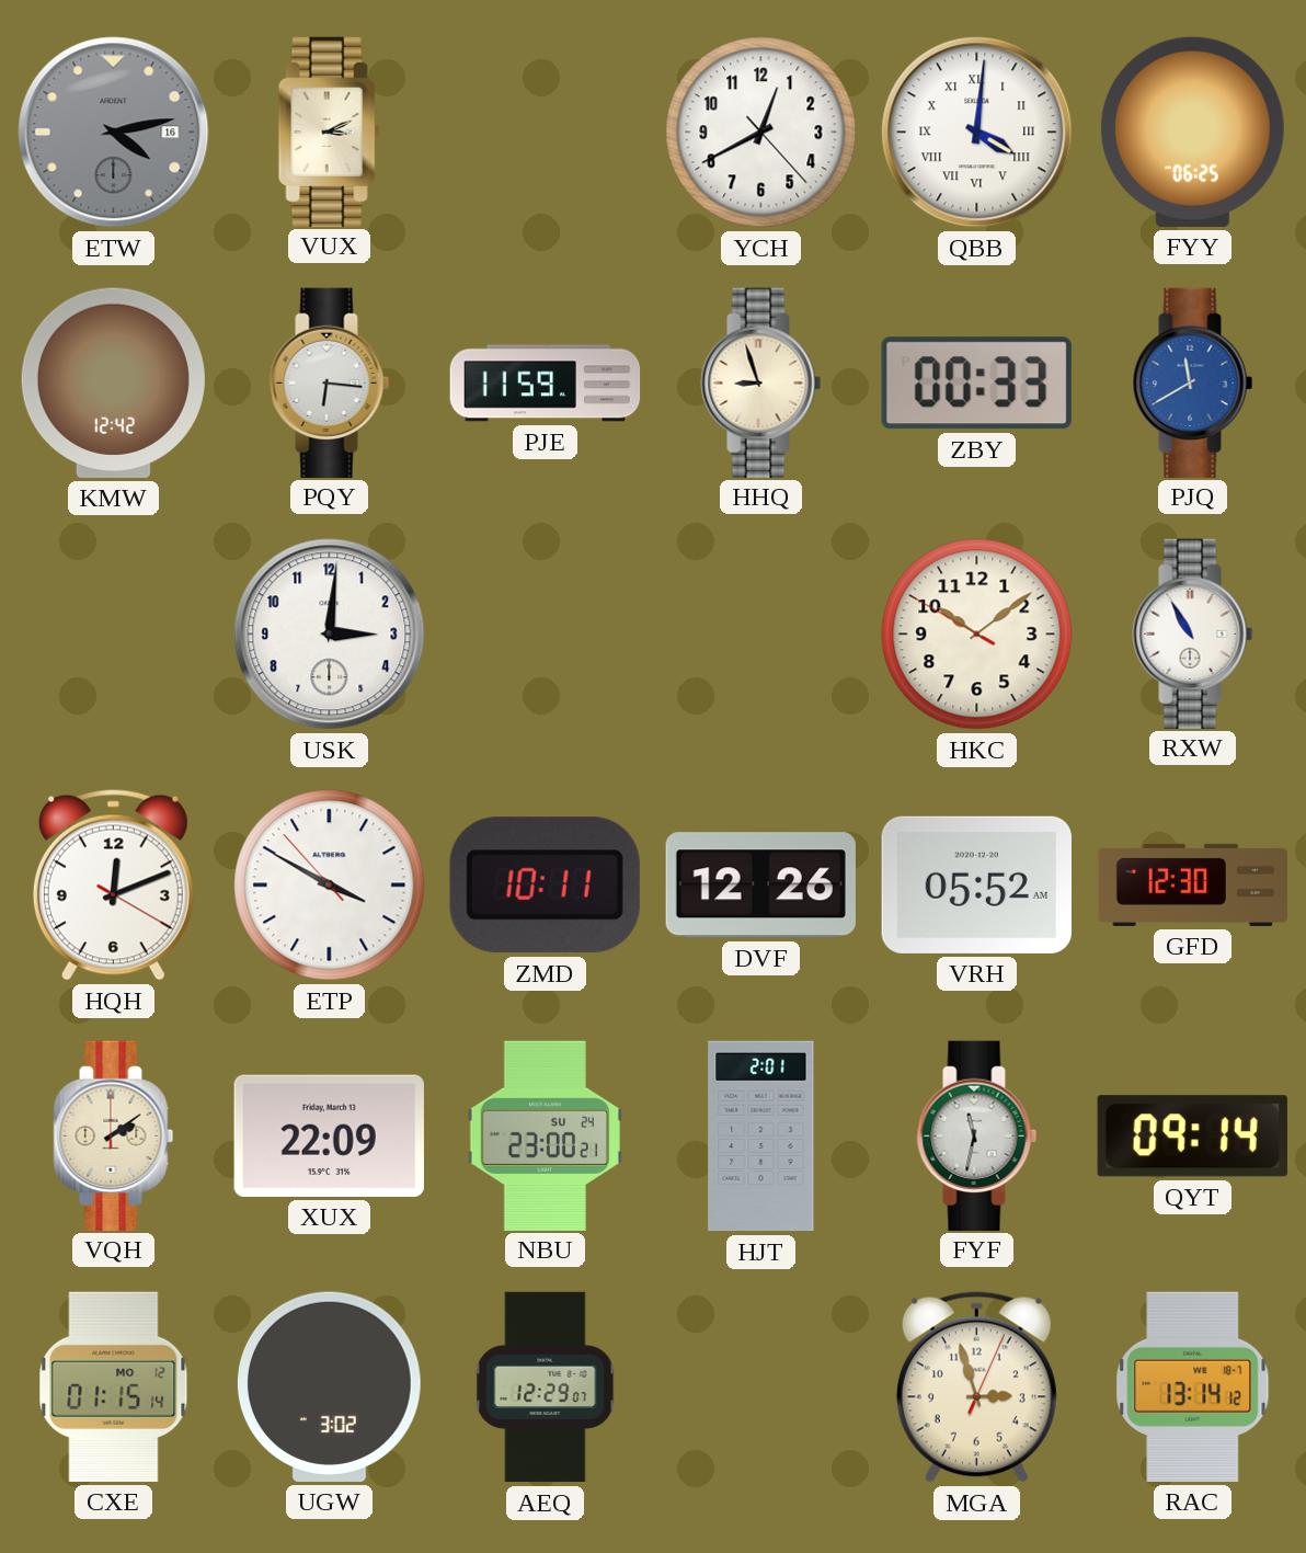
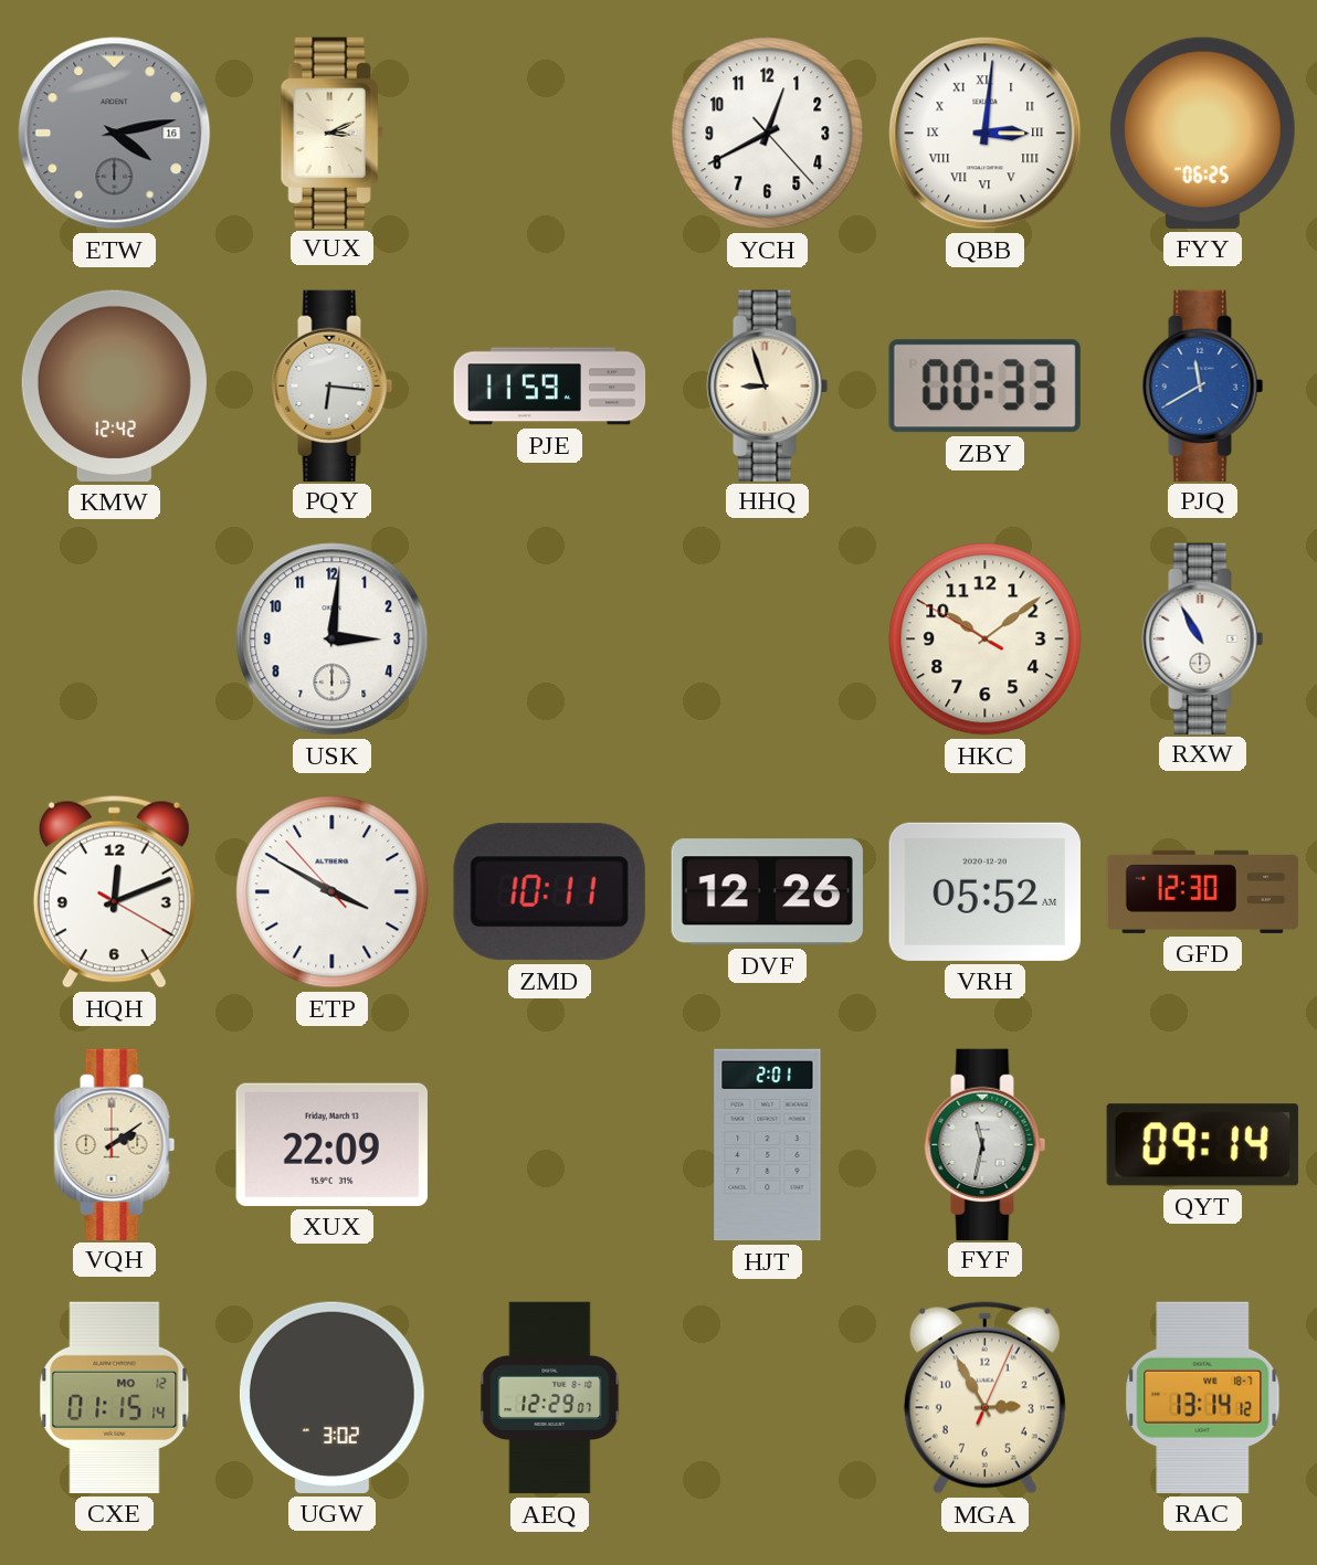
QBB: 4:01 -> 3:01
NBU: 23:00 -> none
MGA: 2:57 -> 2:55
